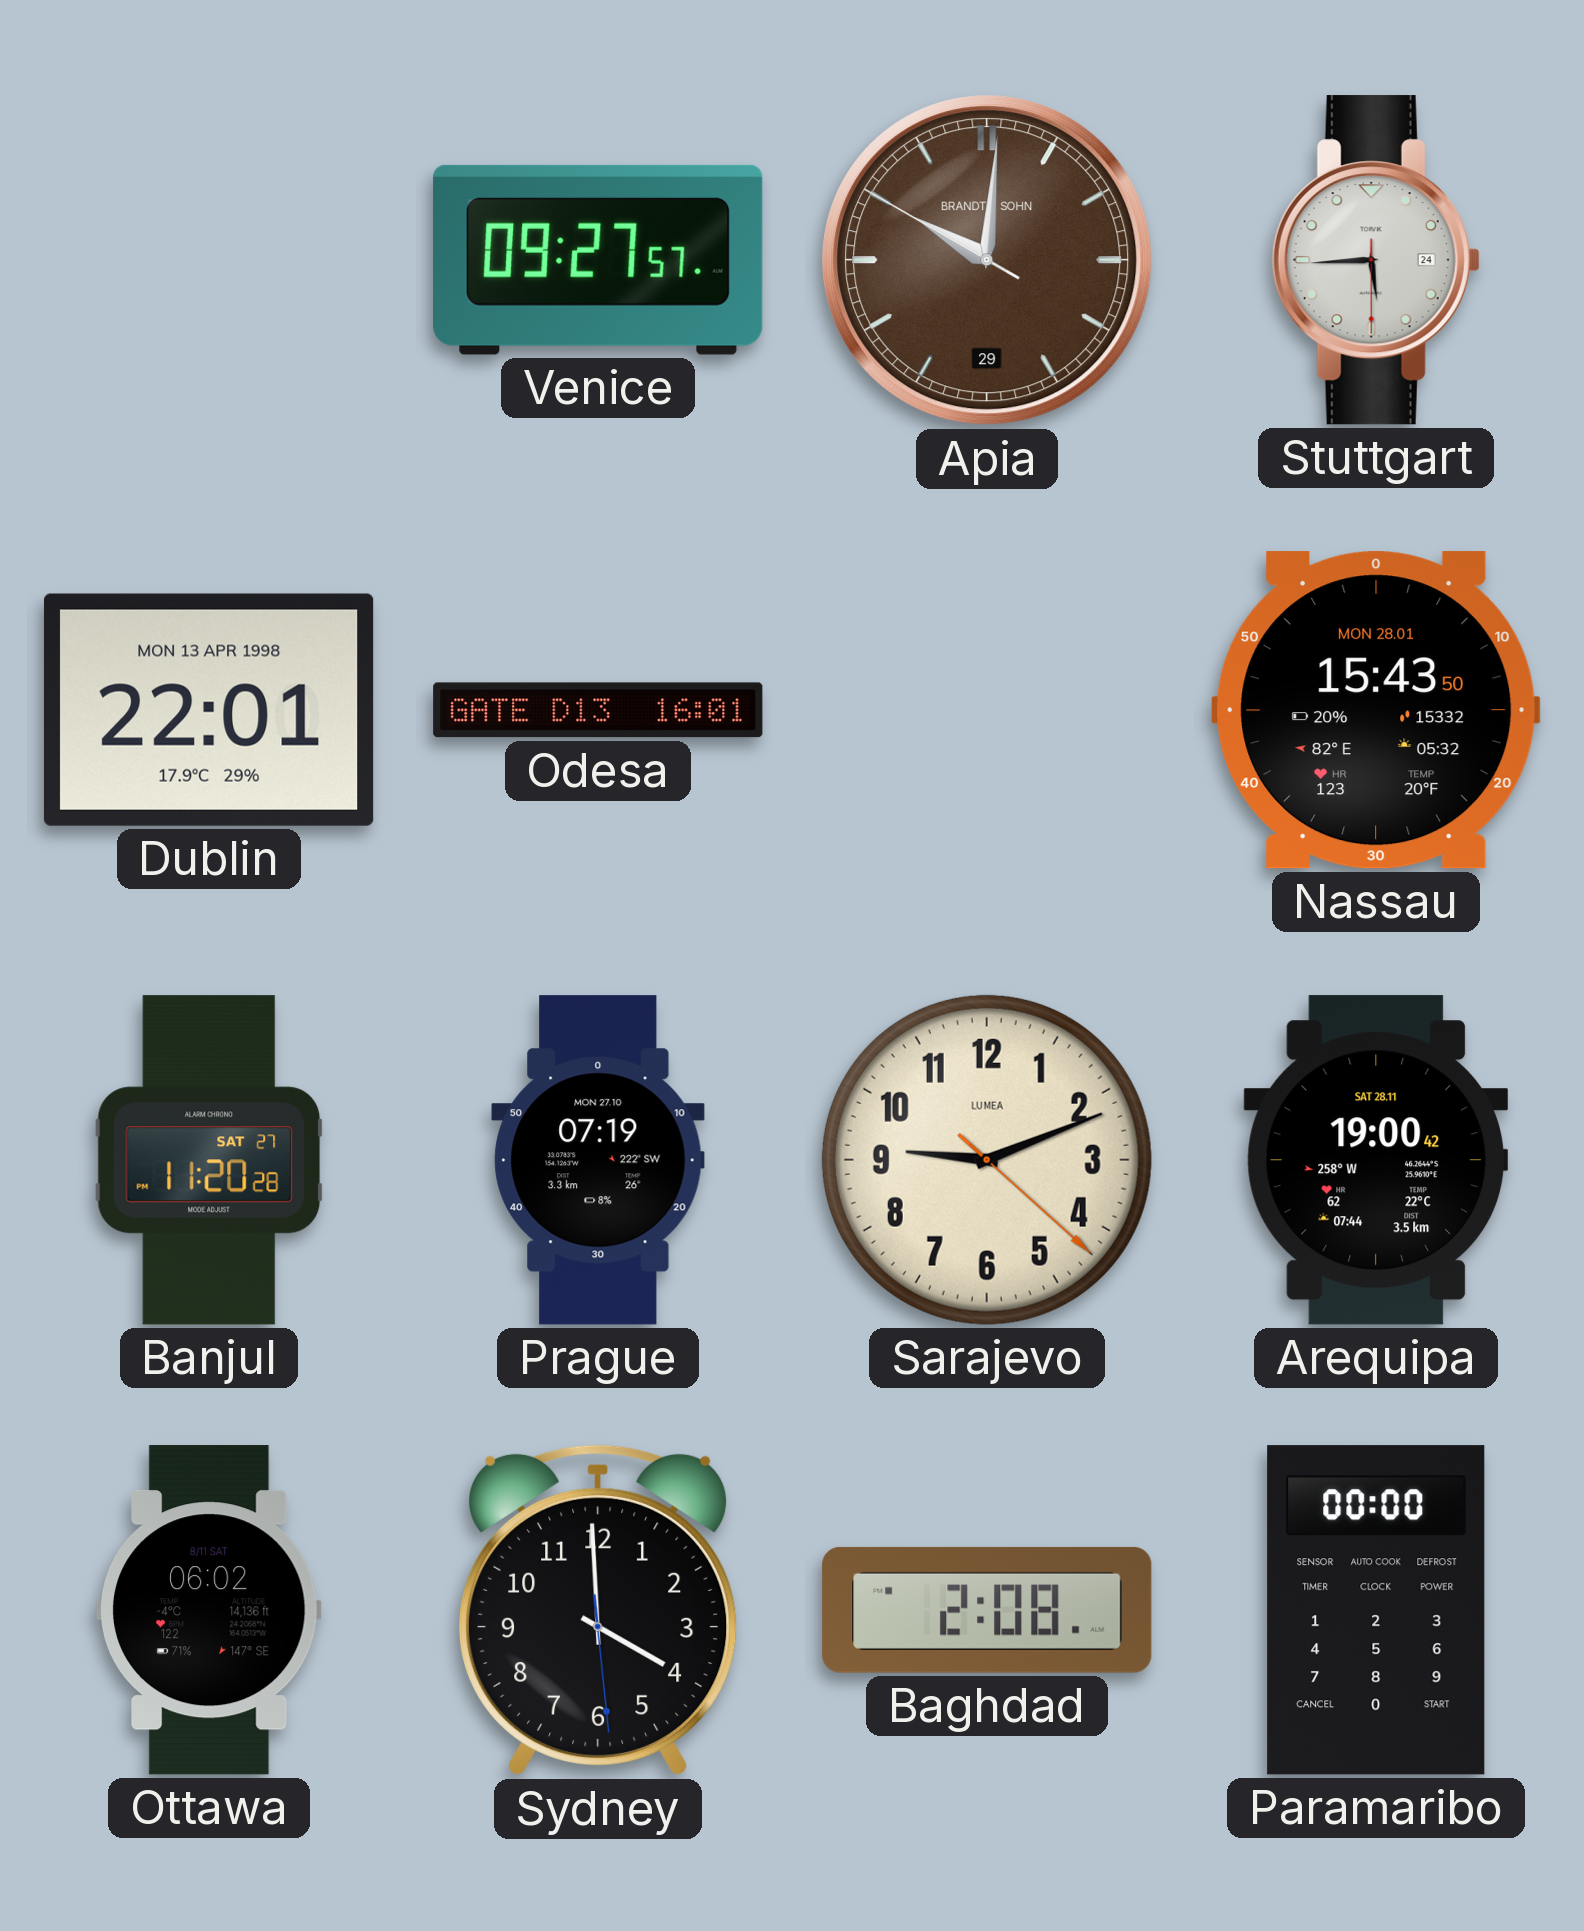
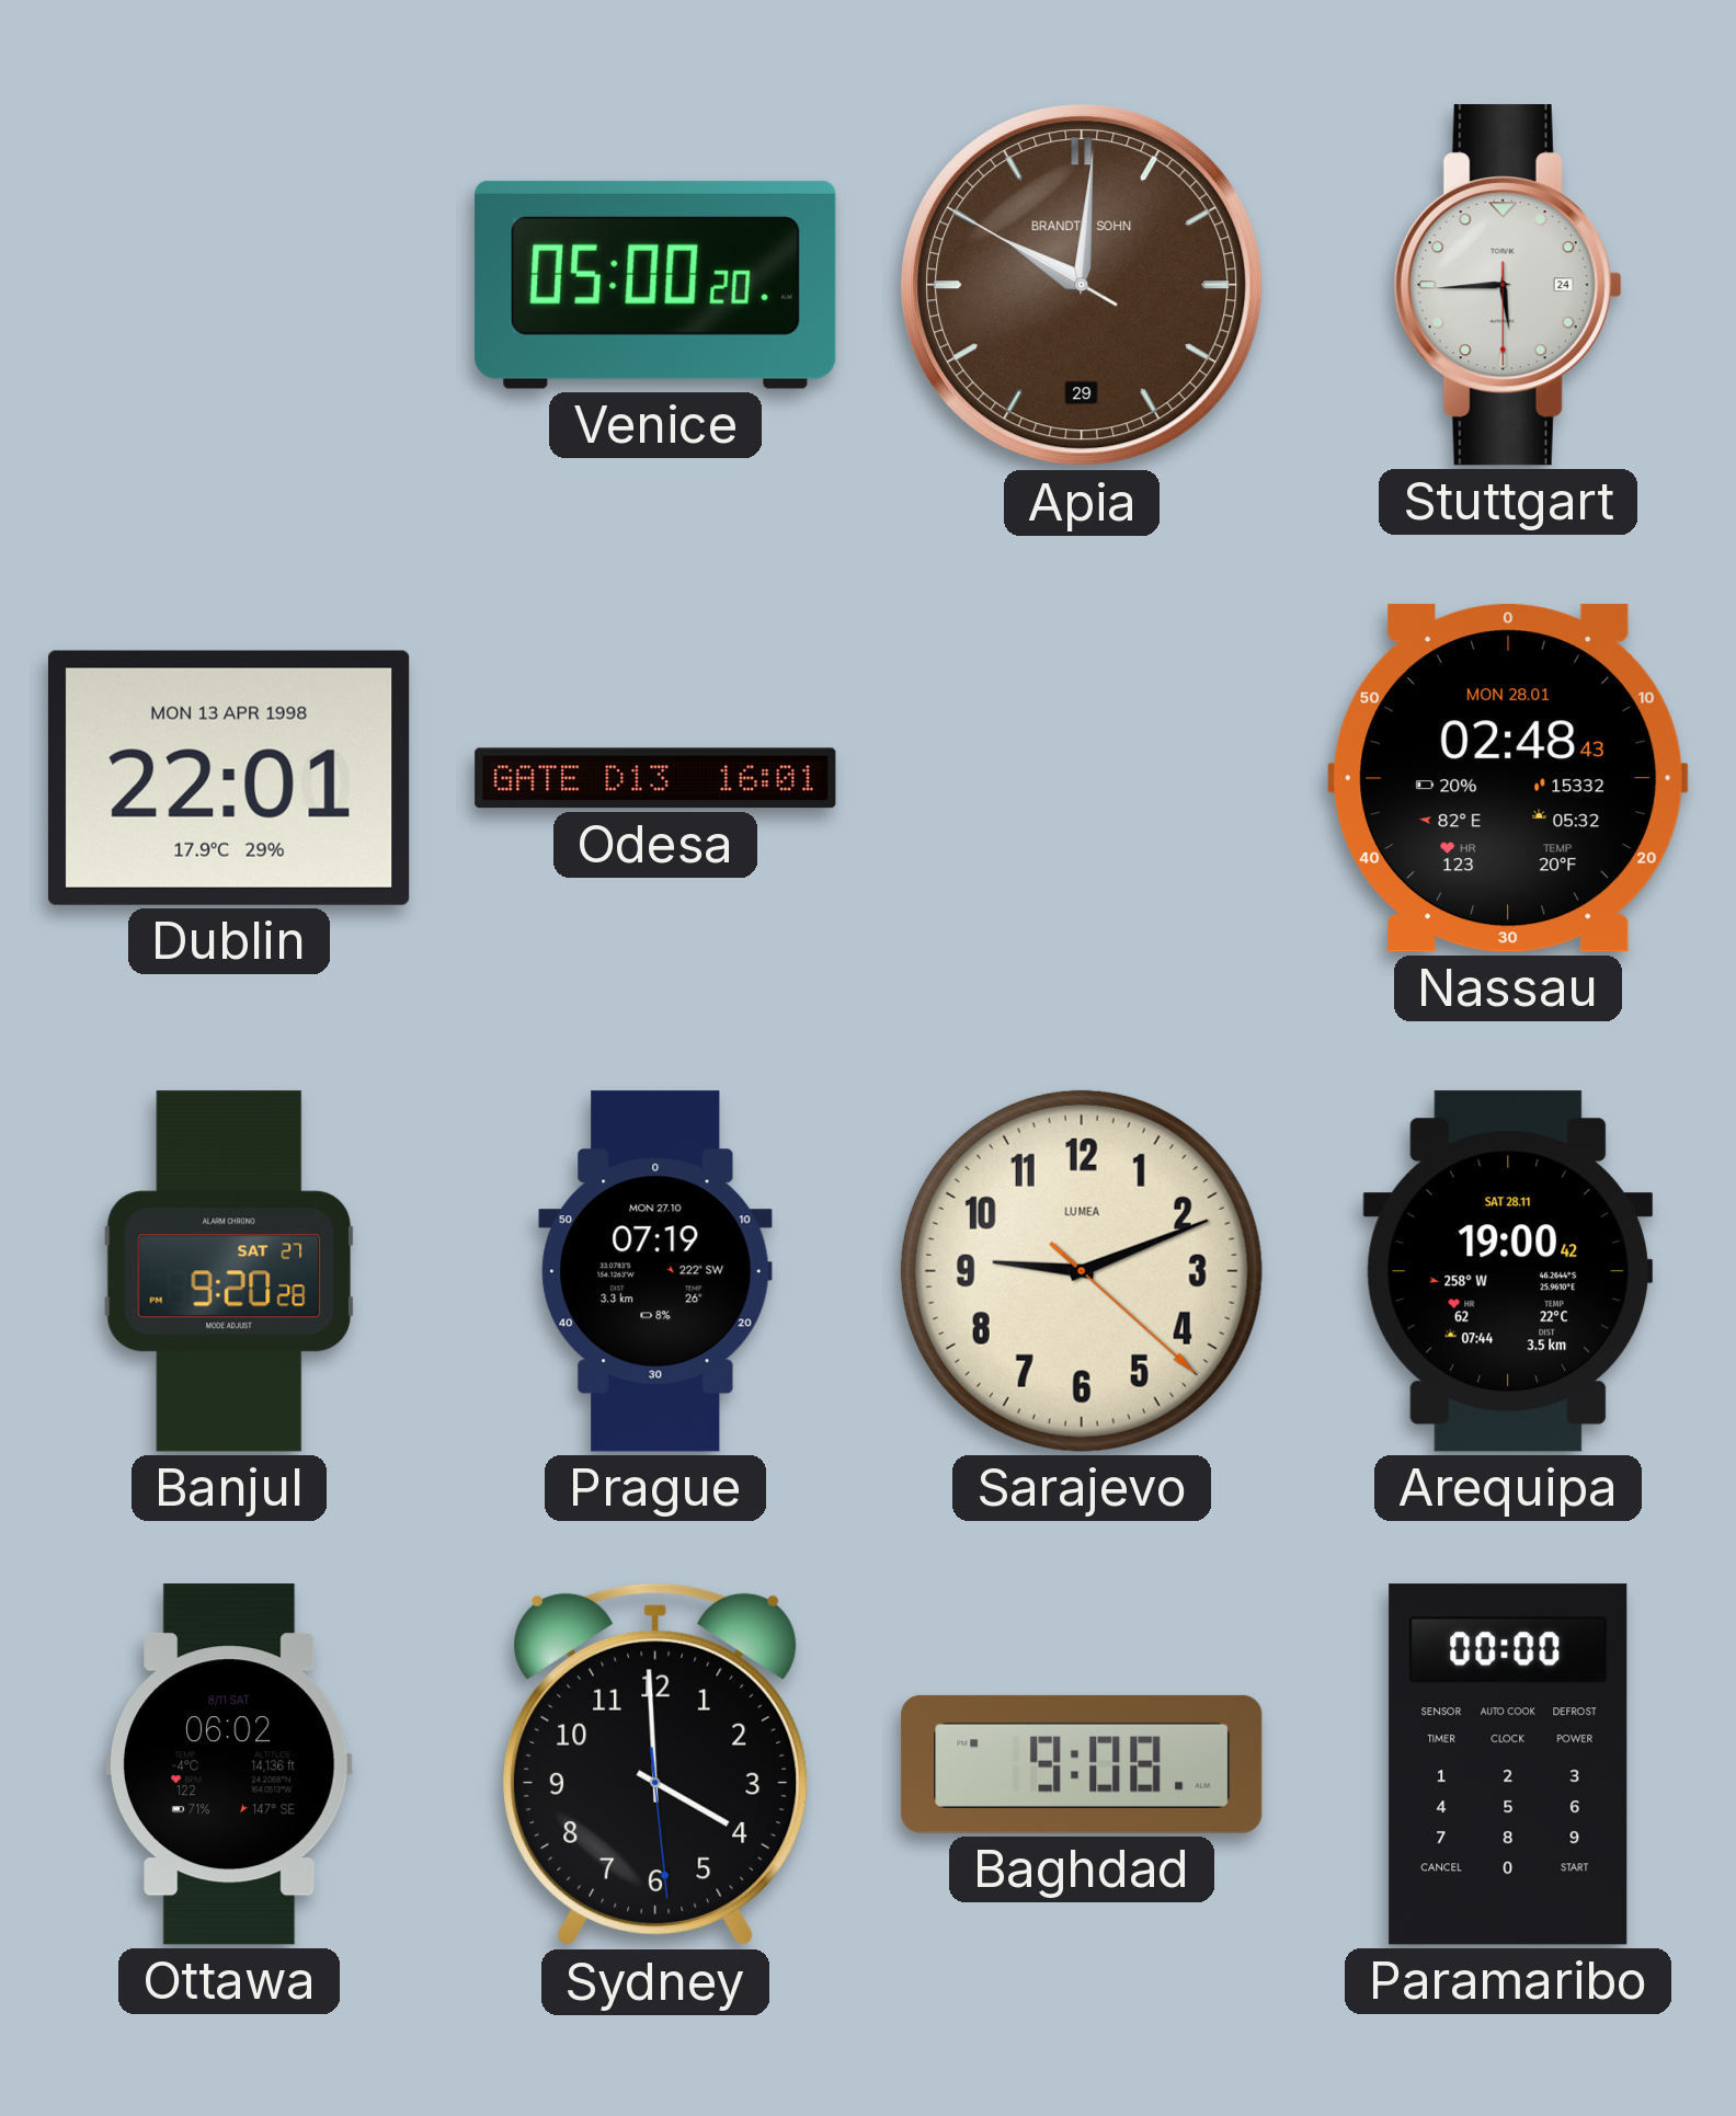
Venice: 09:27 -> 05:00
Nassau: 15:43 -> 02:48
Banjul: 11:20 -> 9:20
Baghdad: 2:08 -> 9:08
